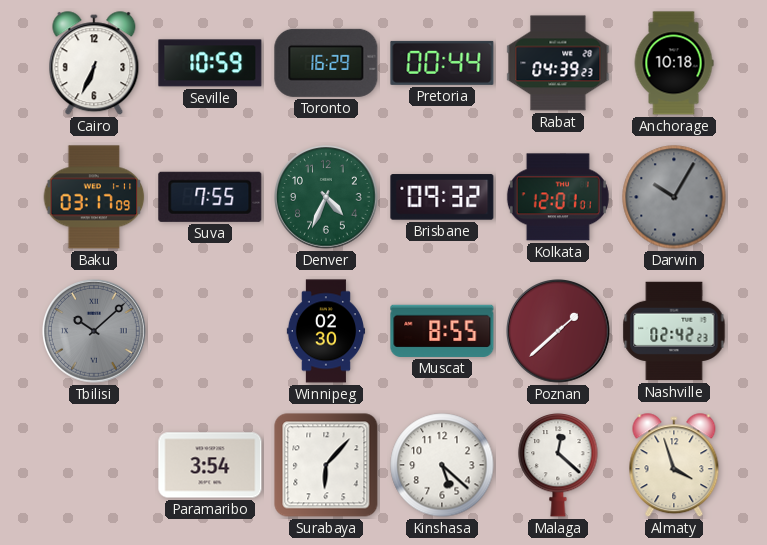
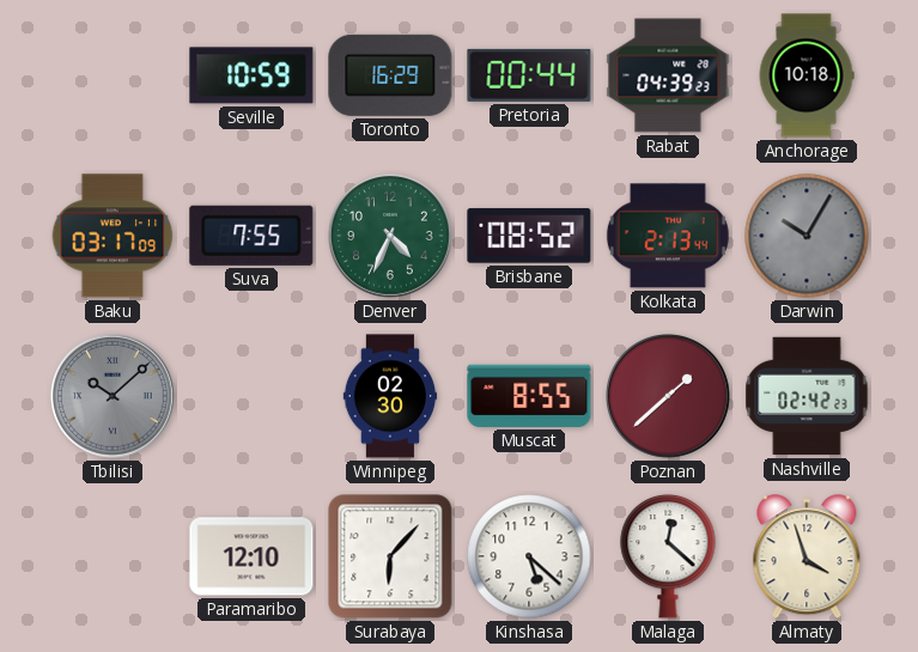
Cairo: 6:34 -> none
Brisbane: 09:32 -> 08:52
Kolkata: 12:01 -> 2:13
Paramaribo: 3:54 -> 12:10
